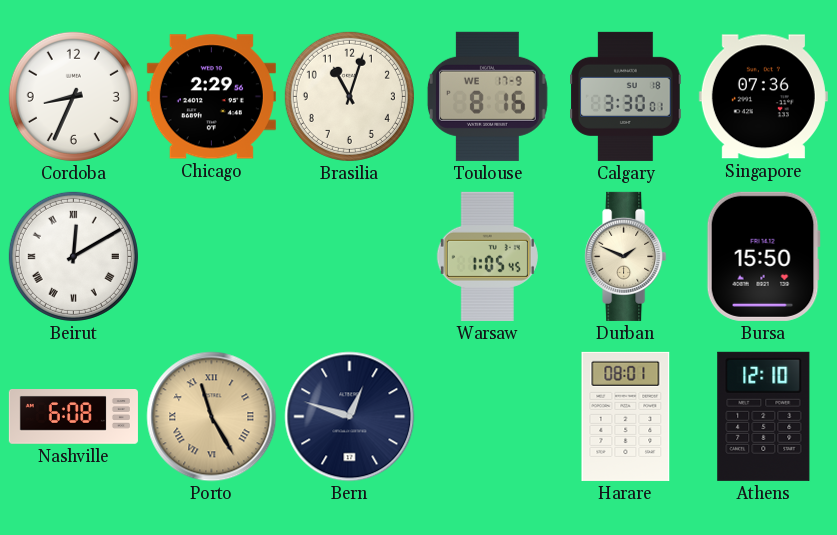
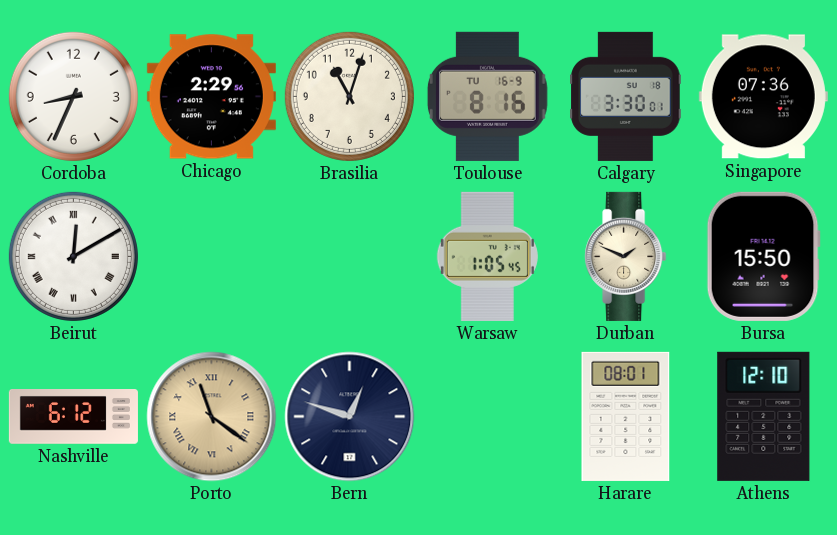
Toulouse date: WE 17-9 -> TU 16-9
Nashville: 6:08 -> 6:12
Porto: 11:25 -> 11:21
